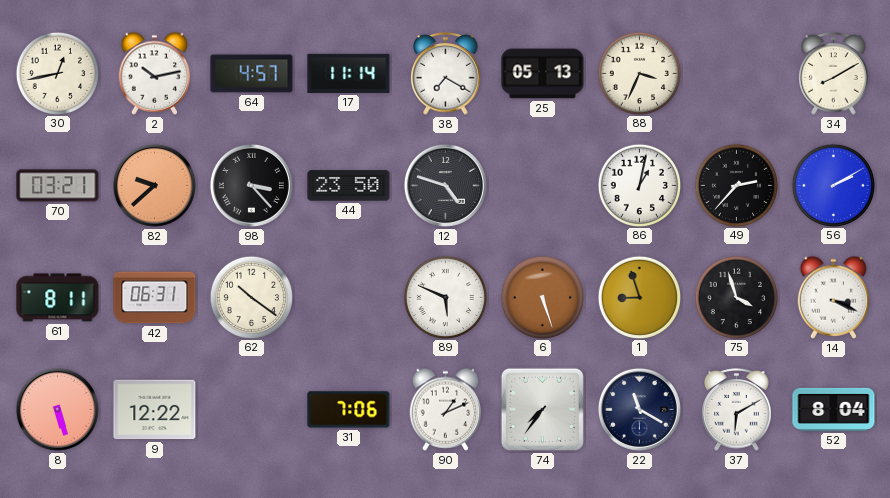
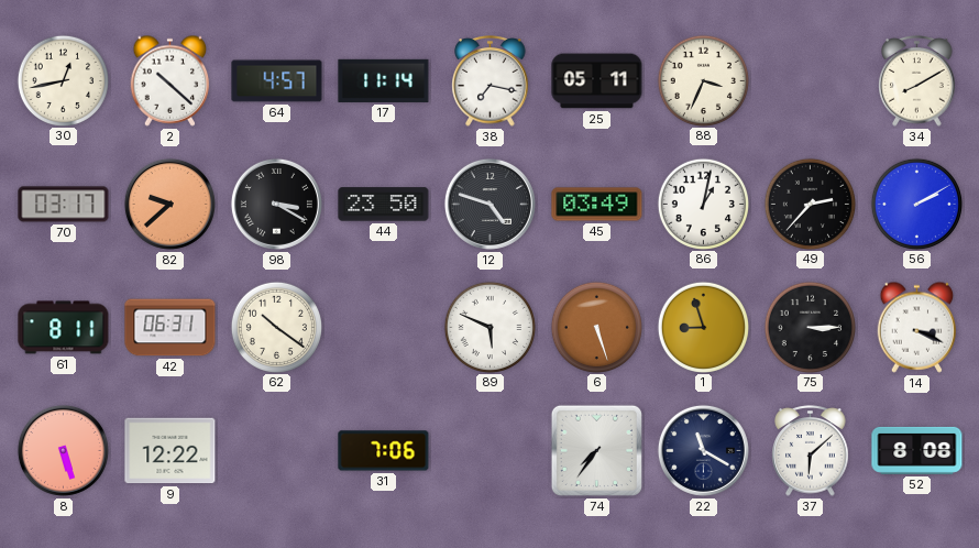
2: 10:13 -> 10:22
38: 7:20 -> 7:17
25: 05:13 -> 05:11
70: 03:21 -> 03:17
98: 3:23 -> 3:20
45: none -> 03:49
75: 3:57 -> 3:15
90: 1:11 -> none
37: 6:10 -> 6:08
52: 8:04 -> 8:08
